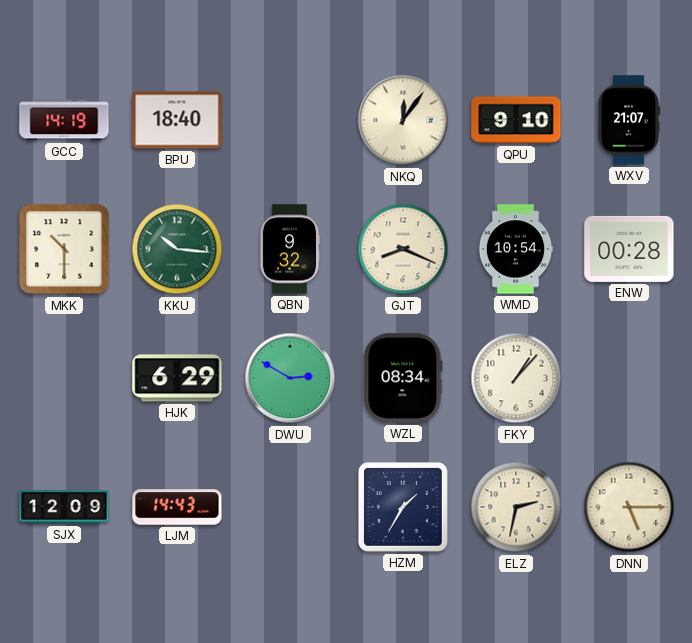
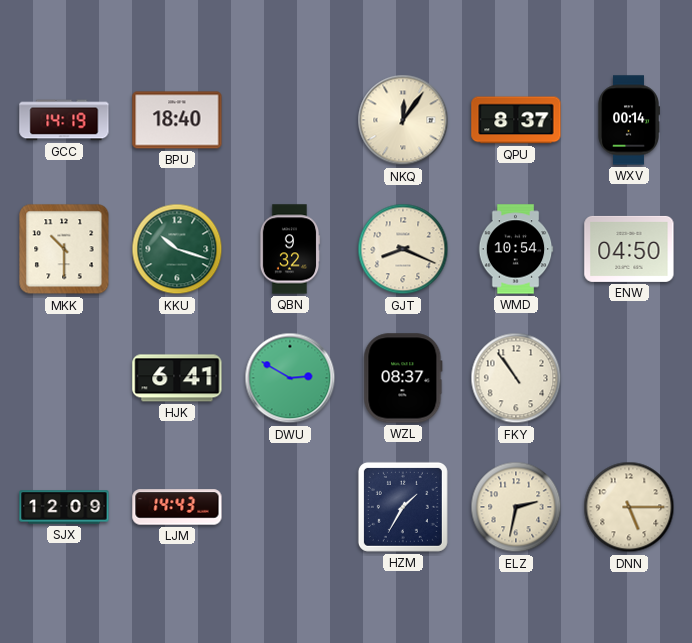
QPU: 9:10 -> 8:37
WXV: 21:07 -> 00:14
KKU: 10:16 -> 10:18
ENW: 00:28 -> 04:50
HJK: 6:29 -> 6:41
WZL: 08:34 -> 08:37
FKY: 1:07 -> 10:54
